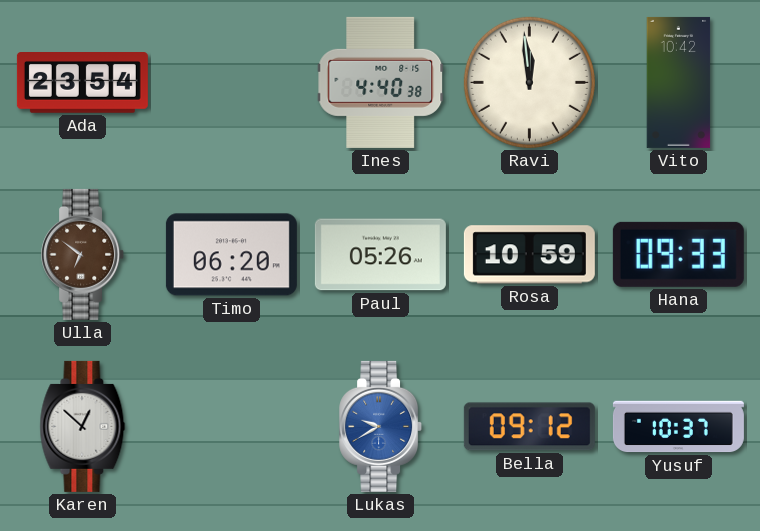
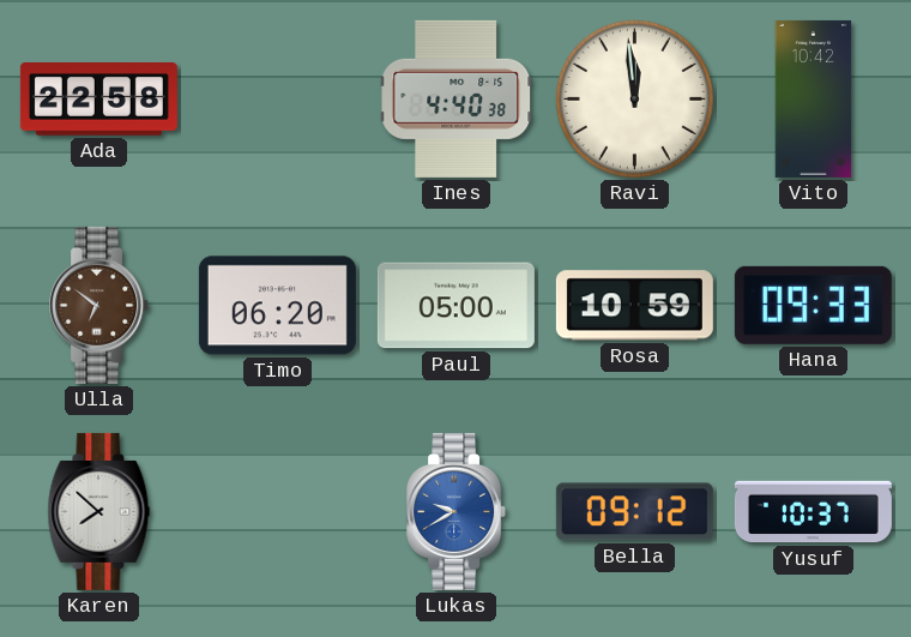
Ada: 23:54 -> 22:58
Paul: 05:26 -> 05:00
Karen: 12:52 -> 7:52
